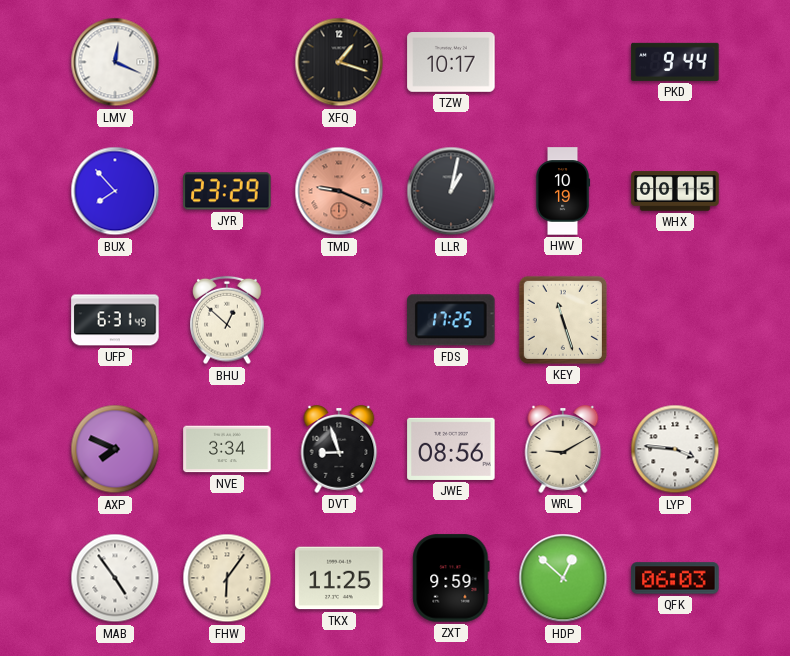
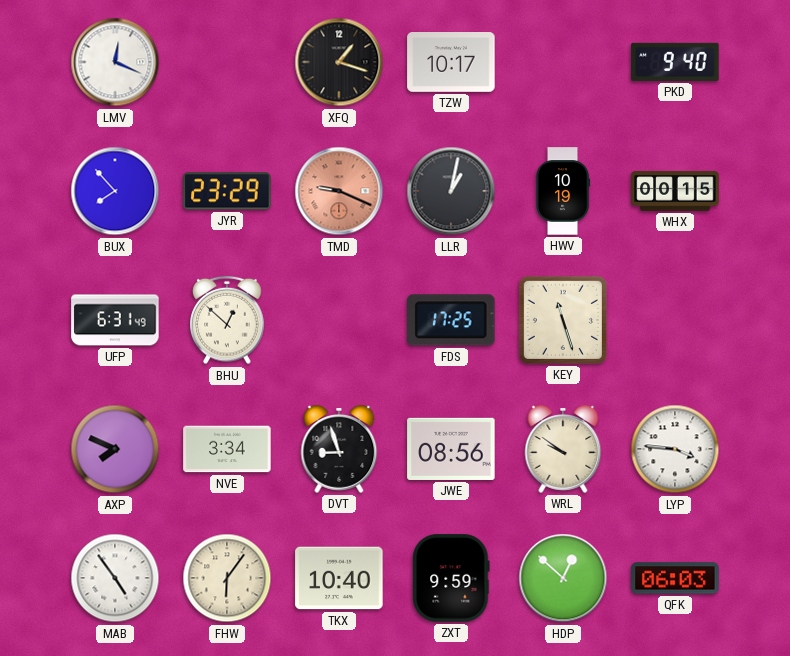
PKD: 9:44 -> 9:40
WRL: 9:10 -> 9:51
TKX: 11:25 -> 10:40
